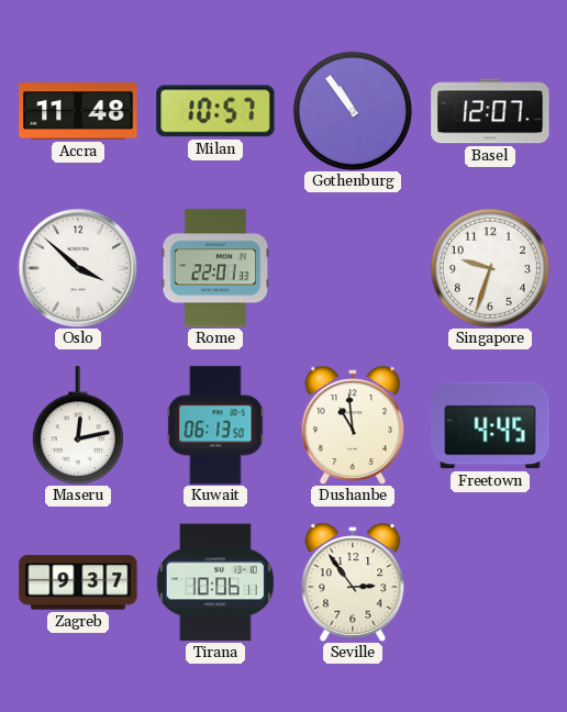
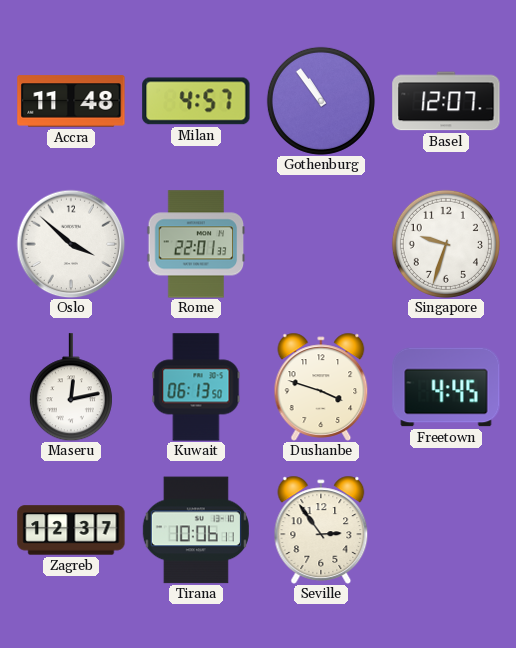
Milan: 10:57 -> 4:57
Dushanbe: 10:59 -> 3:48
Zagreb: 9:37 -> 12:37
